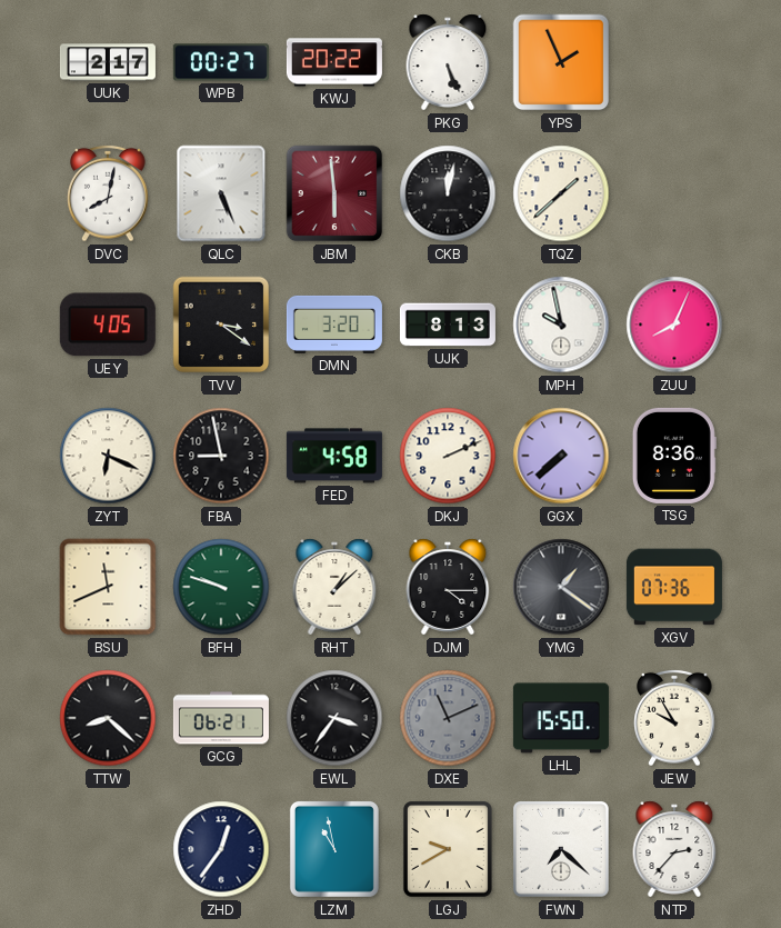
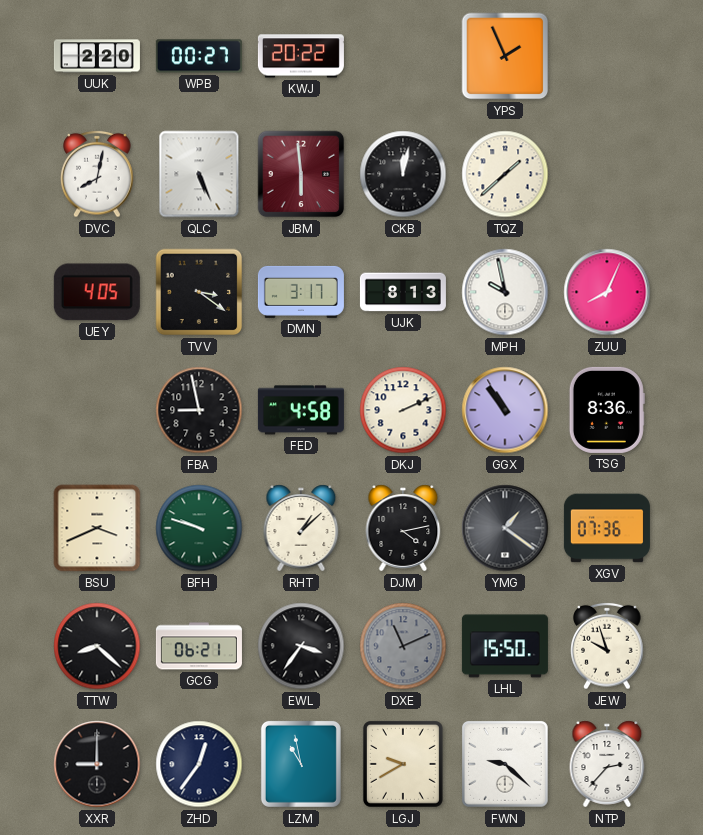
UUK: 2:17 -> 2:20
PKG: 5:26 -> none
DMN: 3:20 -> 3:17
ZYT: 6:19 -> none
GGX: 7:38 -> 10:54
BSU: 11:41 -> 3:41
DJM: 4:15 -> 4:13
JEW: 9:55 -> 9:57
XXR: none -> 9:00
FWN: 7:22 -> 9:22
